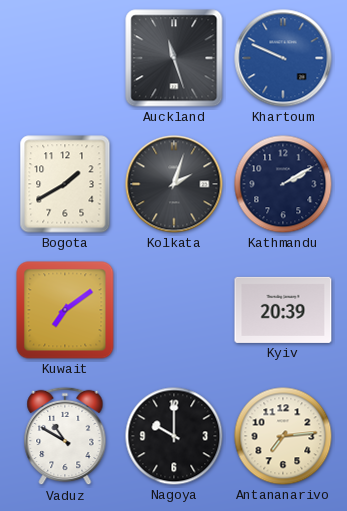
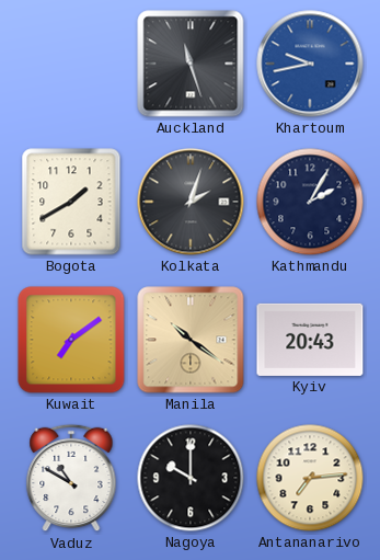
Khartoum: 9:49 -> 9:43
Kathmandu: 2:10 -> 2:05
Manila: none -> 10:21
Kyiv: 20:39 -> 20:43
